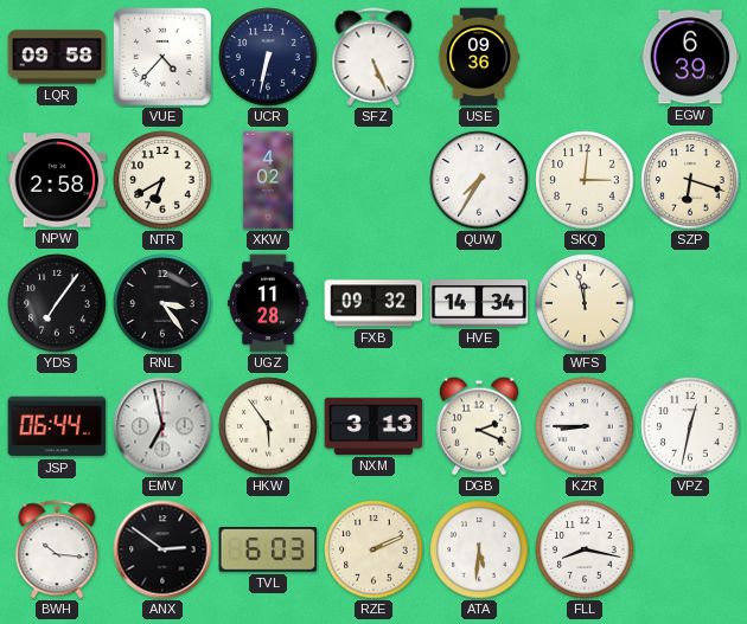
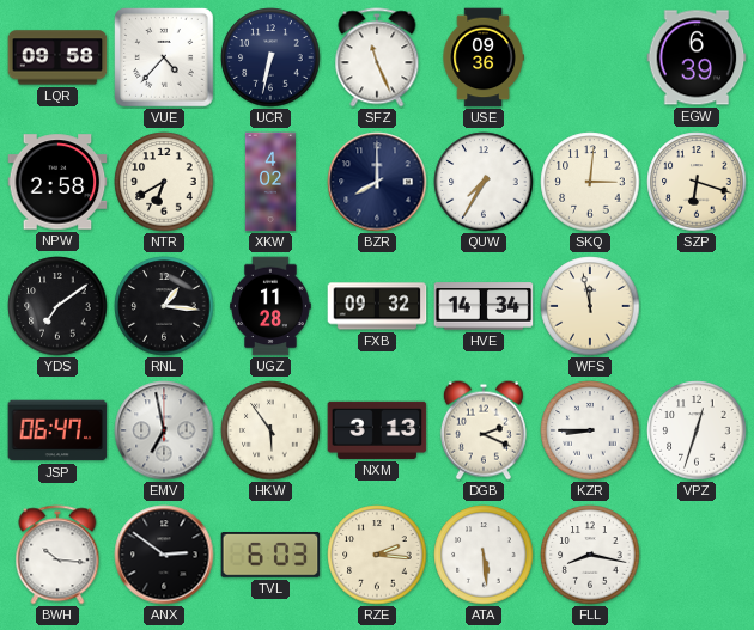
SFZ: 5:26 -> 11:26
BZR: none -> 8:00
YDS: 7:06 -> 7:09
RNL: 3:24 -> 1:16
JSP: 06:44 -> 06:47
VPZ: 12:32 -> 12:33
RZE: 2:11 -> 2:16
ATA: 5:31 -> 5:29
